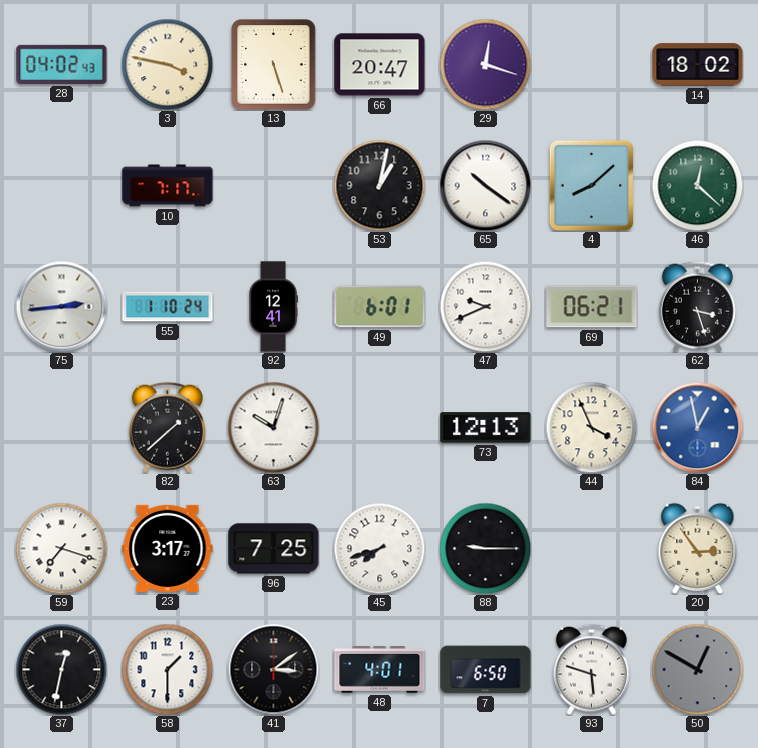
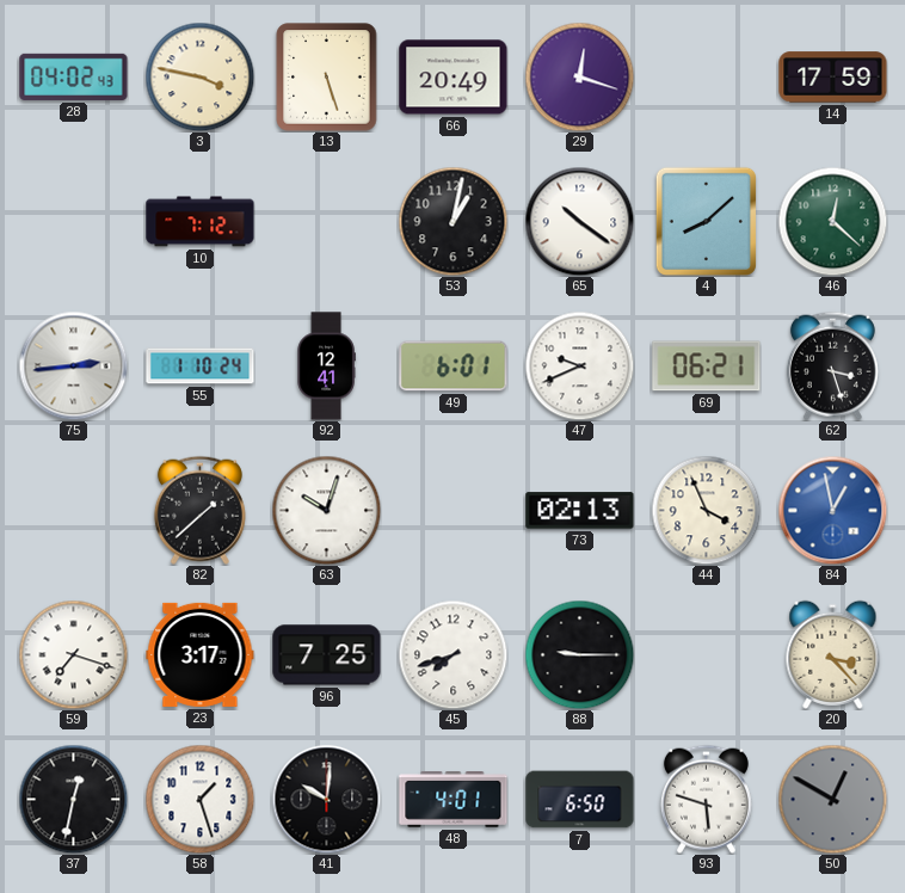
66: 20:47 -> 20:49
14: 18:02 -> 17:59
10: 7:17 -> 7:12
73: 12:13 -> 02:13
20: 2:54 -> 3:23
58: 1:30 -> 1:27
41: 3:09 -> 10:01
